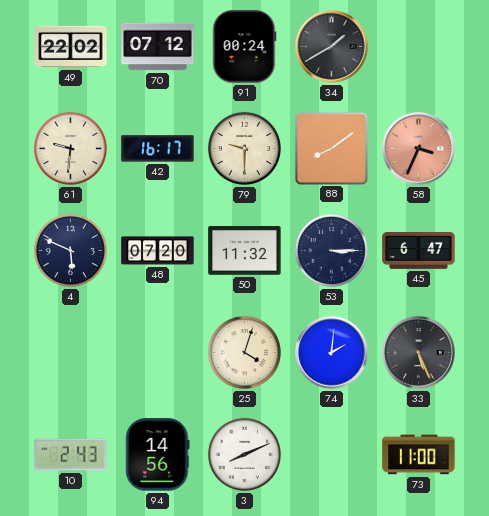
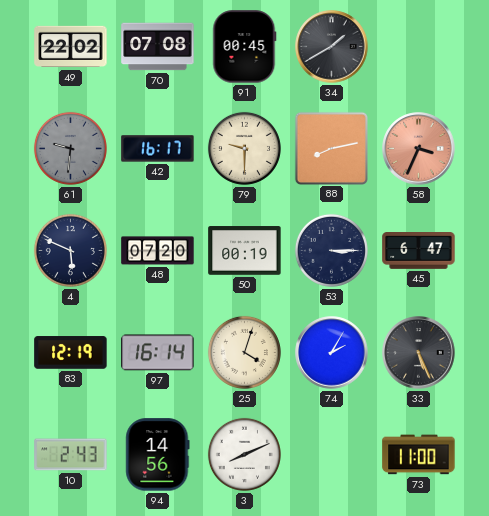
70: 07:12 -> 07:08
91: 00:24 -> 00:45
61 dial: cream -> grey
88: 8:09 -> 8:13
50: 11:32 -> 00:19
83: none -> 12:19
97: none -> 16:14
74: 2:01 -> 2:05
